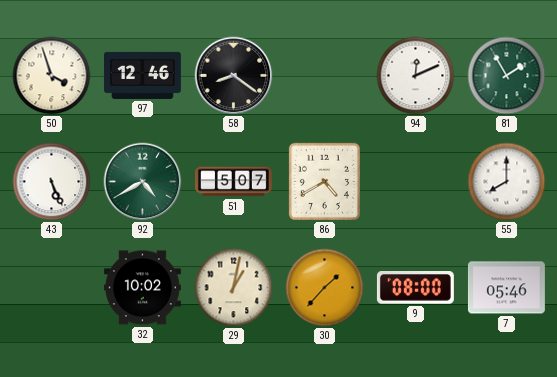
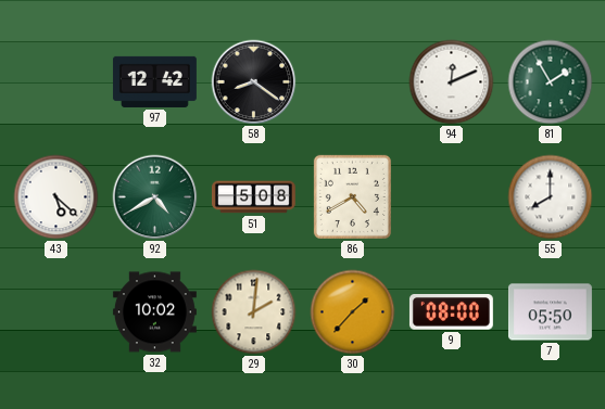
50: 3:57 -> none
97: 12:46 -> 12:42
43: 5:26 -> 5:22
51: 5:07 -> 5:08
29: 1:02 -> 2:01
7: 05:46 -> 05:50
